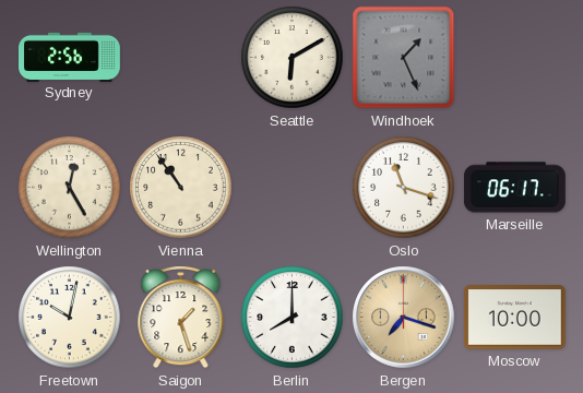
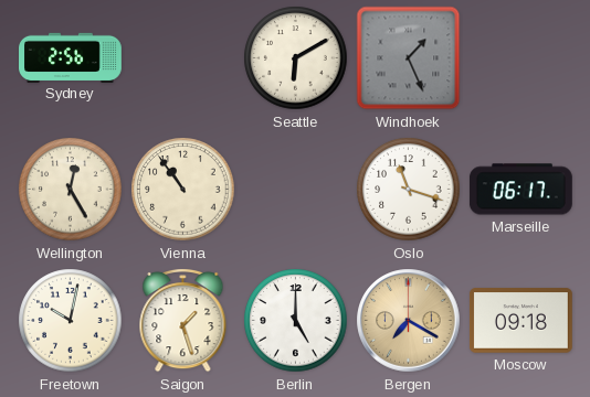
Berlin: 8:00 -> 5:00
Bergen: 7:18 -> 7:20
Moscow: 10:00 -> 09:18
